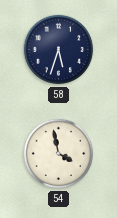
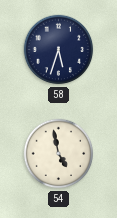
54: 3:58 -> 4:58
